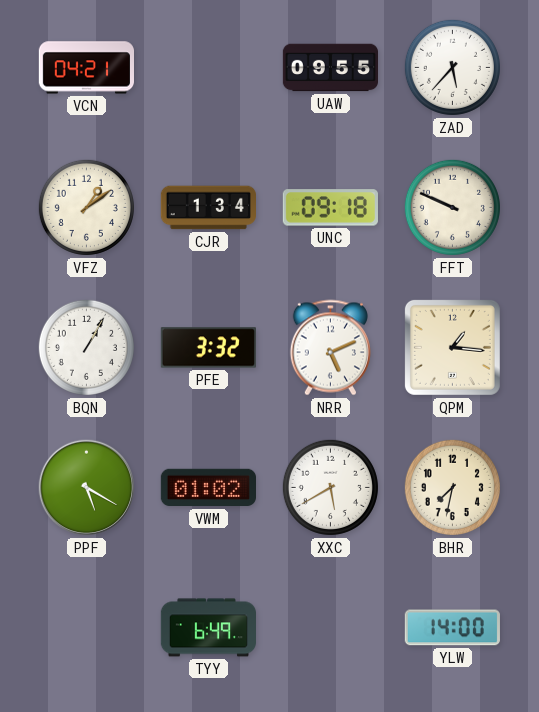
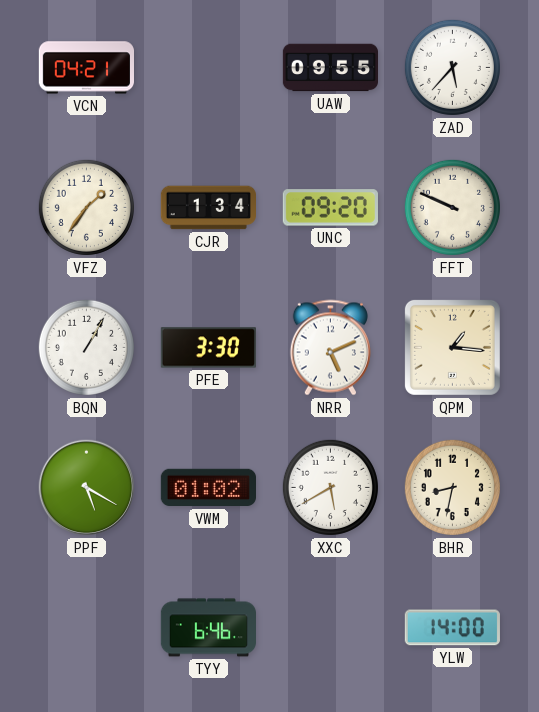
VFZ: 1:09 -> 1:36
UNC: 09:18 -> 09:20
PFE: 3:32 -> 3:30
BHR: 7:32 -> 8:32
TYY: 6:49 -> 6:46
